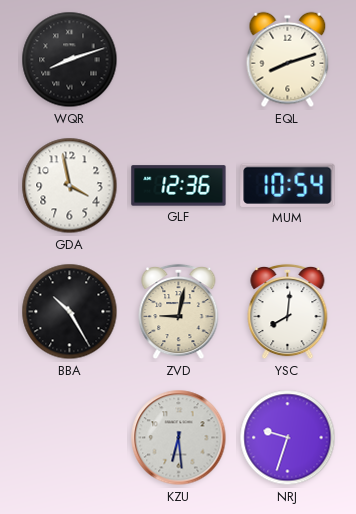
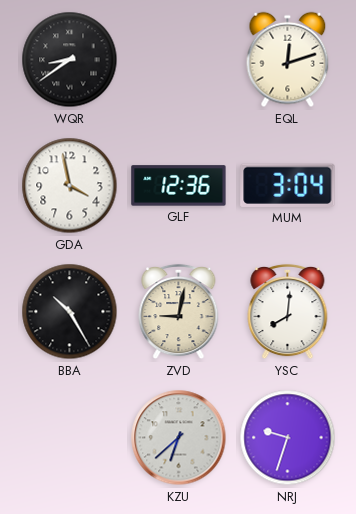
WQR: 8:12 -> 8:39
EQL: 8:12 -> 12:12
MUM: 10:54 -> 3:04
KZU: 6:29 -> 6:38
